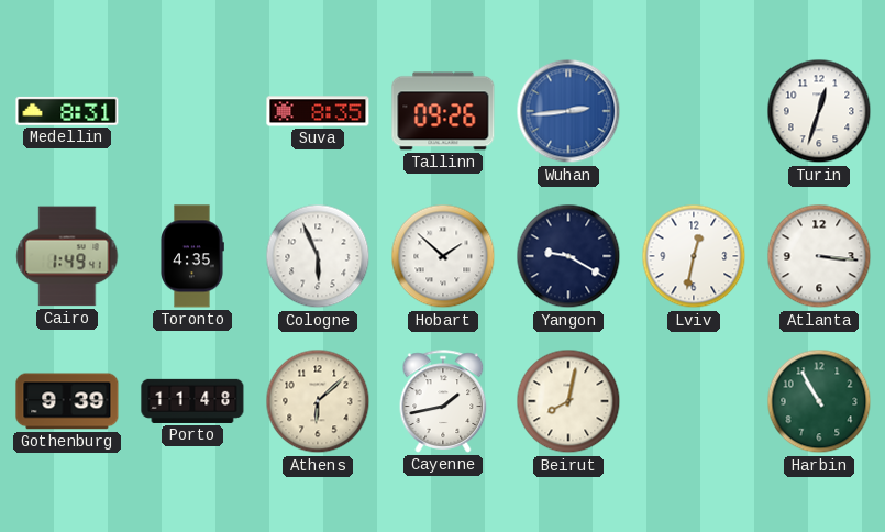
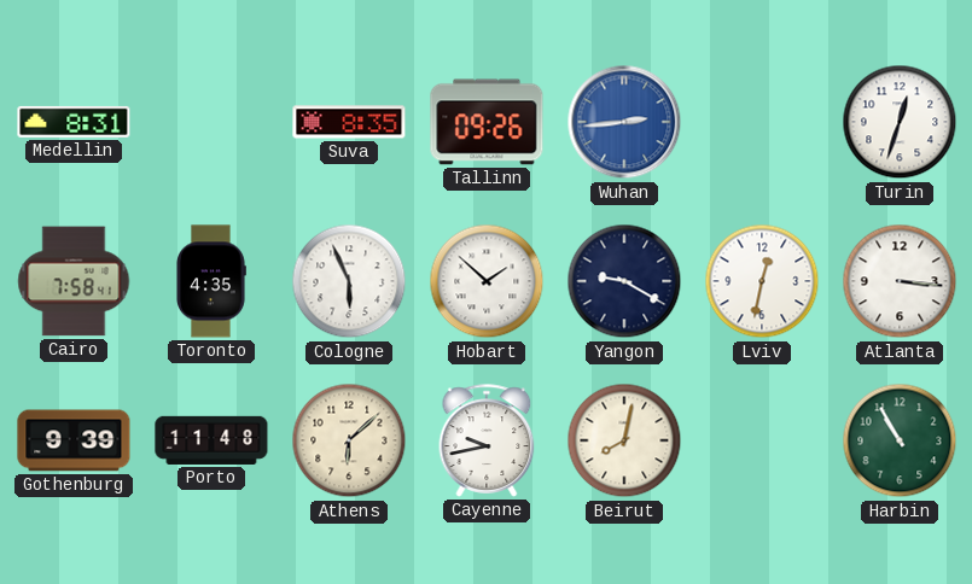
Cairo: 1:49 -> 7:58
Cayenne: 1:43 -> 9:43
